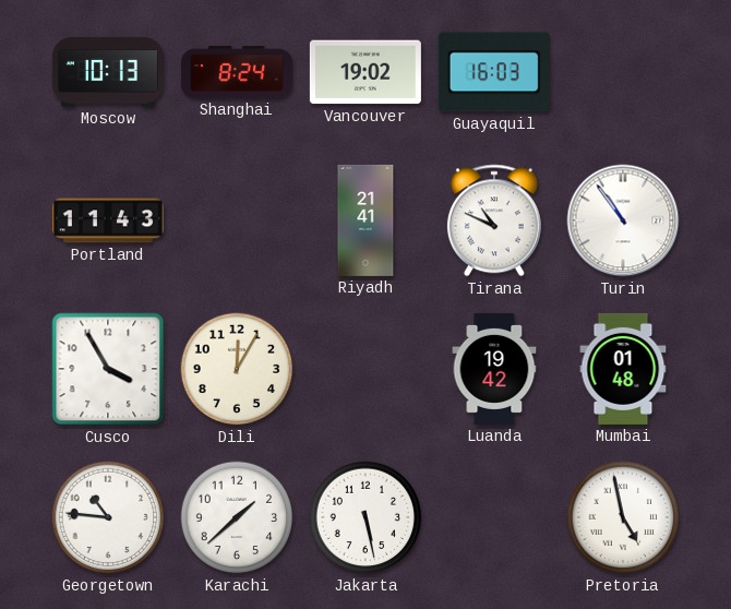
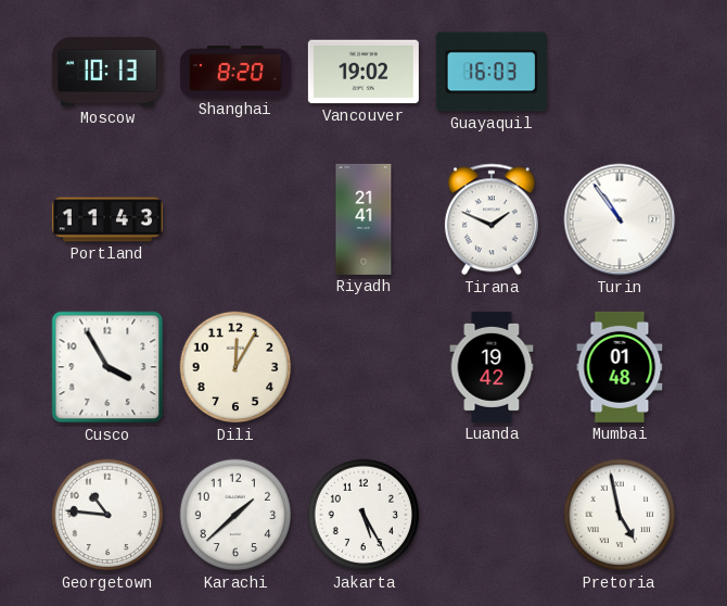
Shanghai: 8:24 -> 8:20
Tirana: 10:49 -> 1:49
Jakarta: 5:28 -> 5:25
